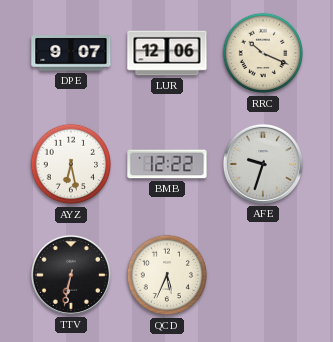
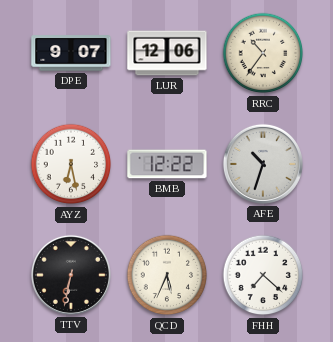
RRC: 10:19 -> 10:36
AFE: 9:33 -> 10:33
FHH: none -> 7:22
